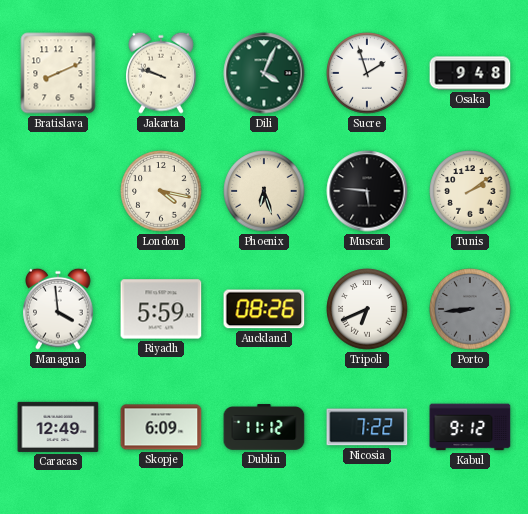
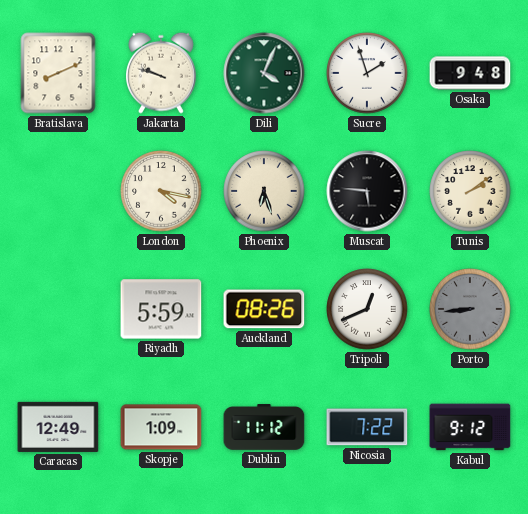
Managua: 3:59 -> none
Tripoli: 6:41 -> 12:41
Skopje: 6:09 -> 1:09
